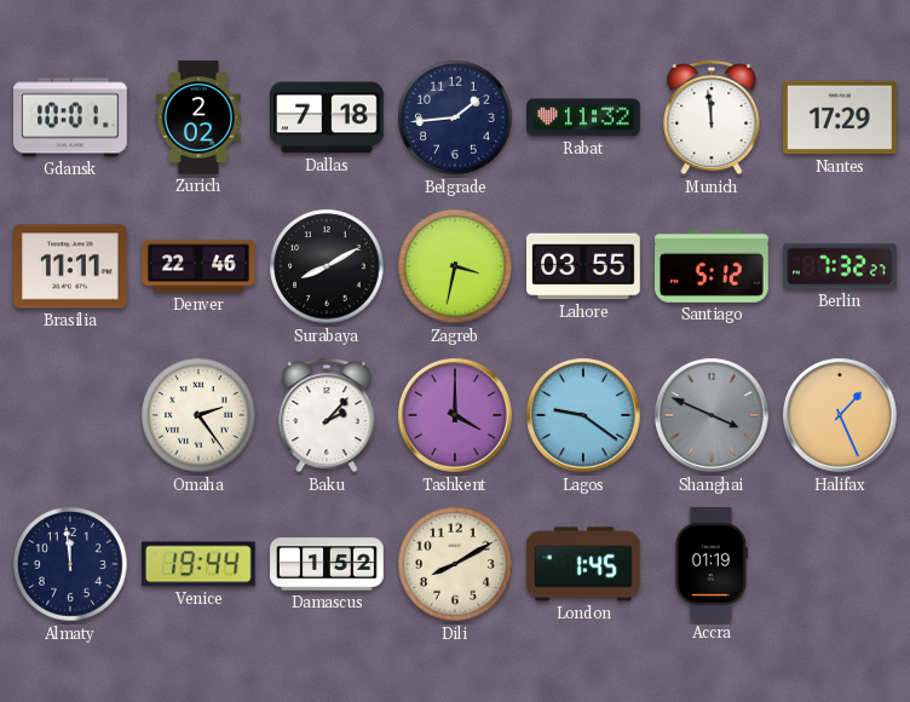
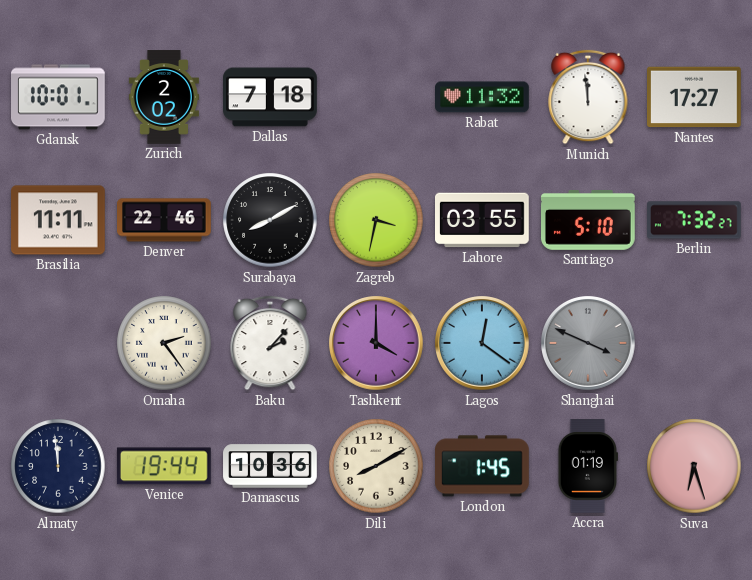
Belgrade: 1:44 -> none
Nantes: 17:29 -> 17:27
Santiago: 5:12 -> 5:10
Lagos: 9:21 -> 12:21
Halifax: 1:26 -> none
Damascus: 1:52 -> 10:36
Suva: none -> 6:27
